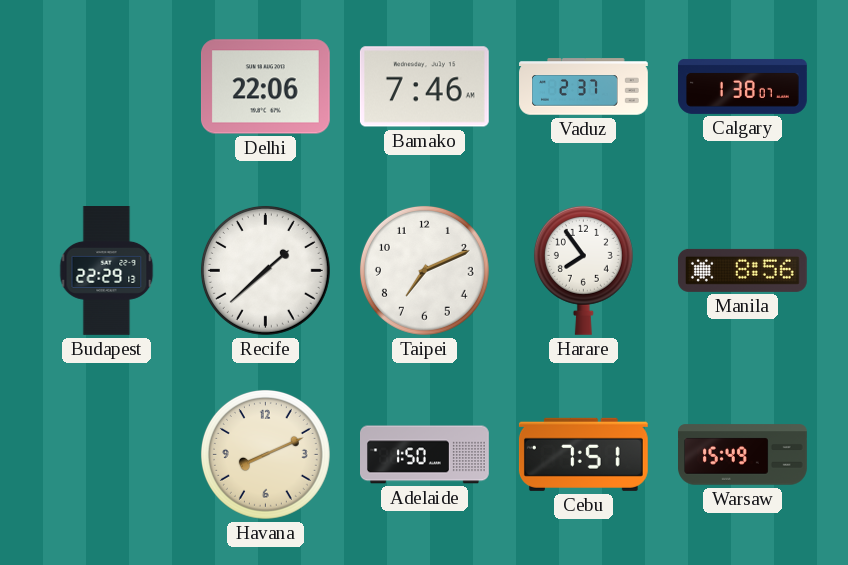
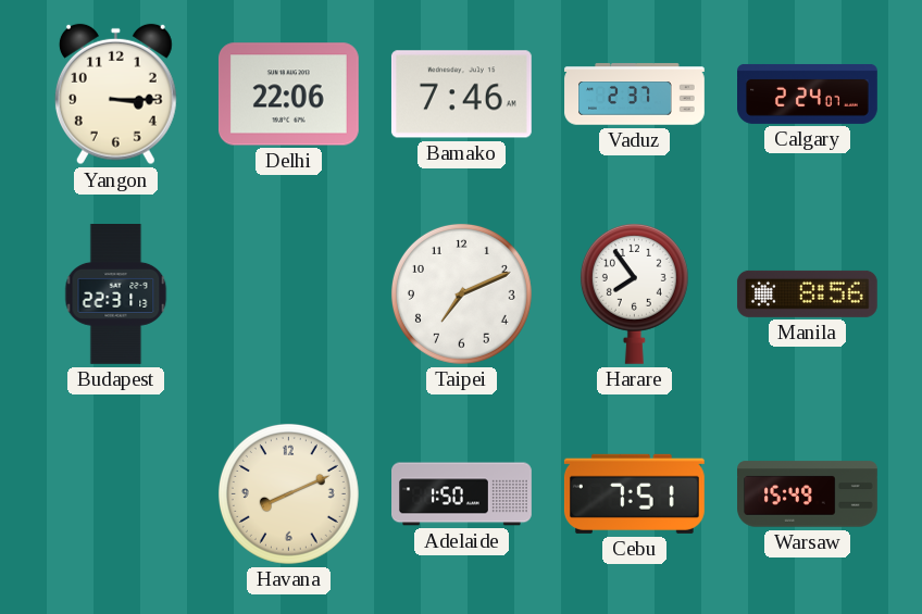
Yangon: none -> 3:15
Calgary: 1:38 -> 2:24
Budapest: 22:29 -> 22:31
Recife: 1:38 -> none
